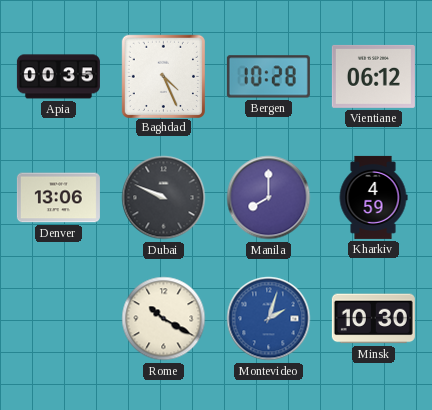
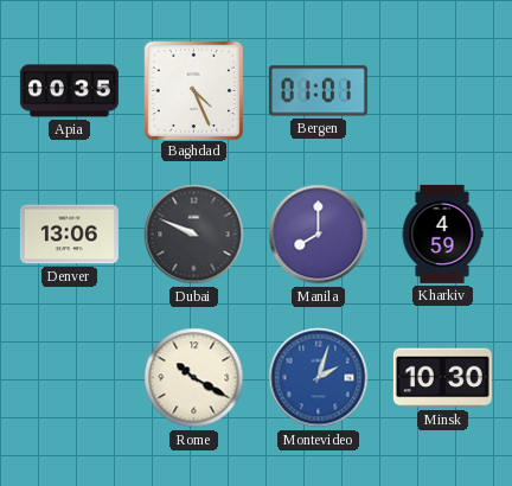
Bergen: 10:28 -> 01:01
Vientiane: 06:12 -> none
